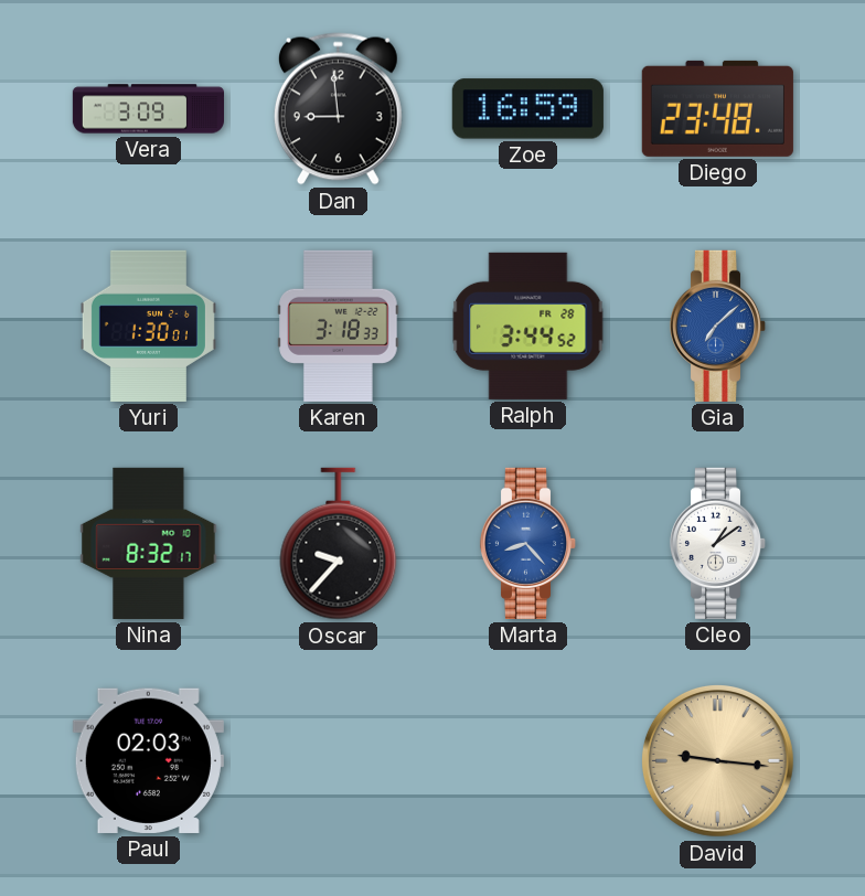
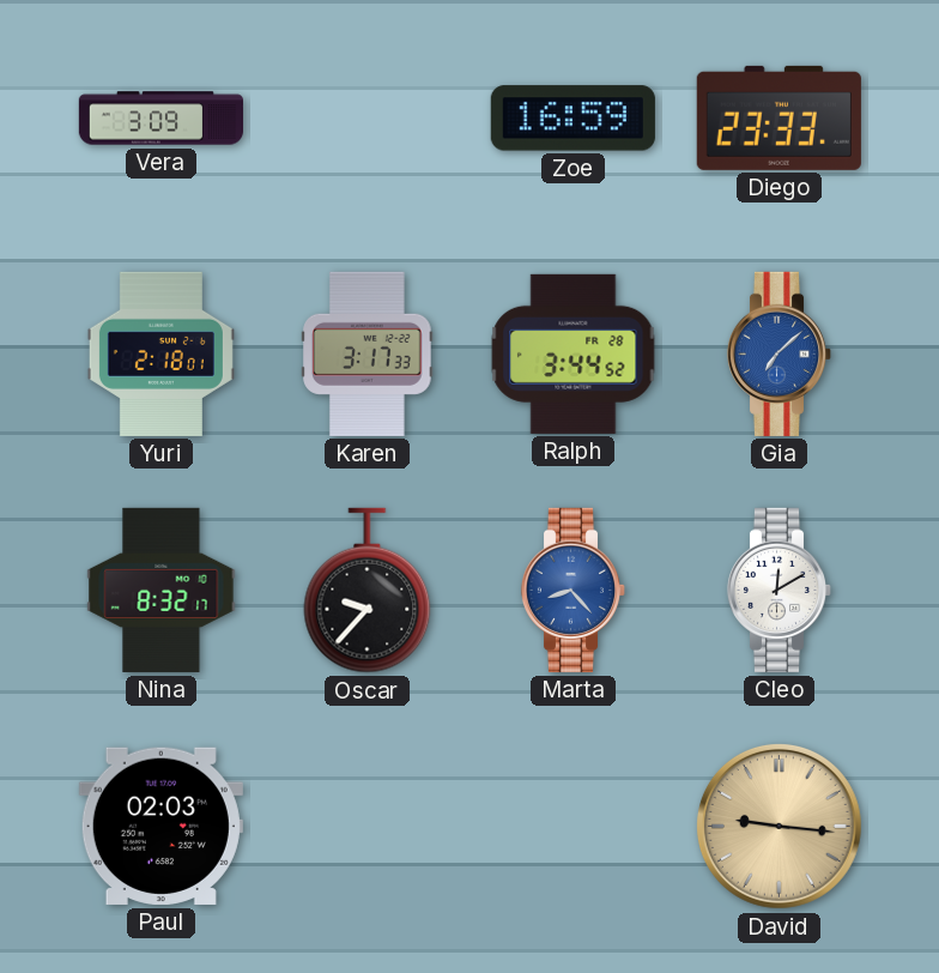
Dan: 8:59 -> none
Diego: 23:48 -> 23:33
Yuri: 1:30 -> 2:18
Karen: 3:18 -> 3:17
Cleo: 1:09 -> 12:10
